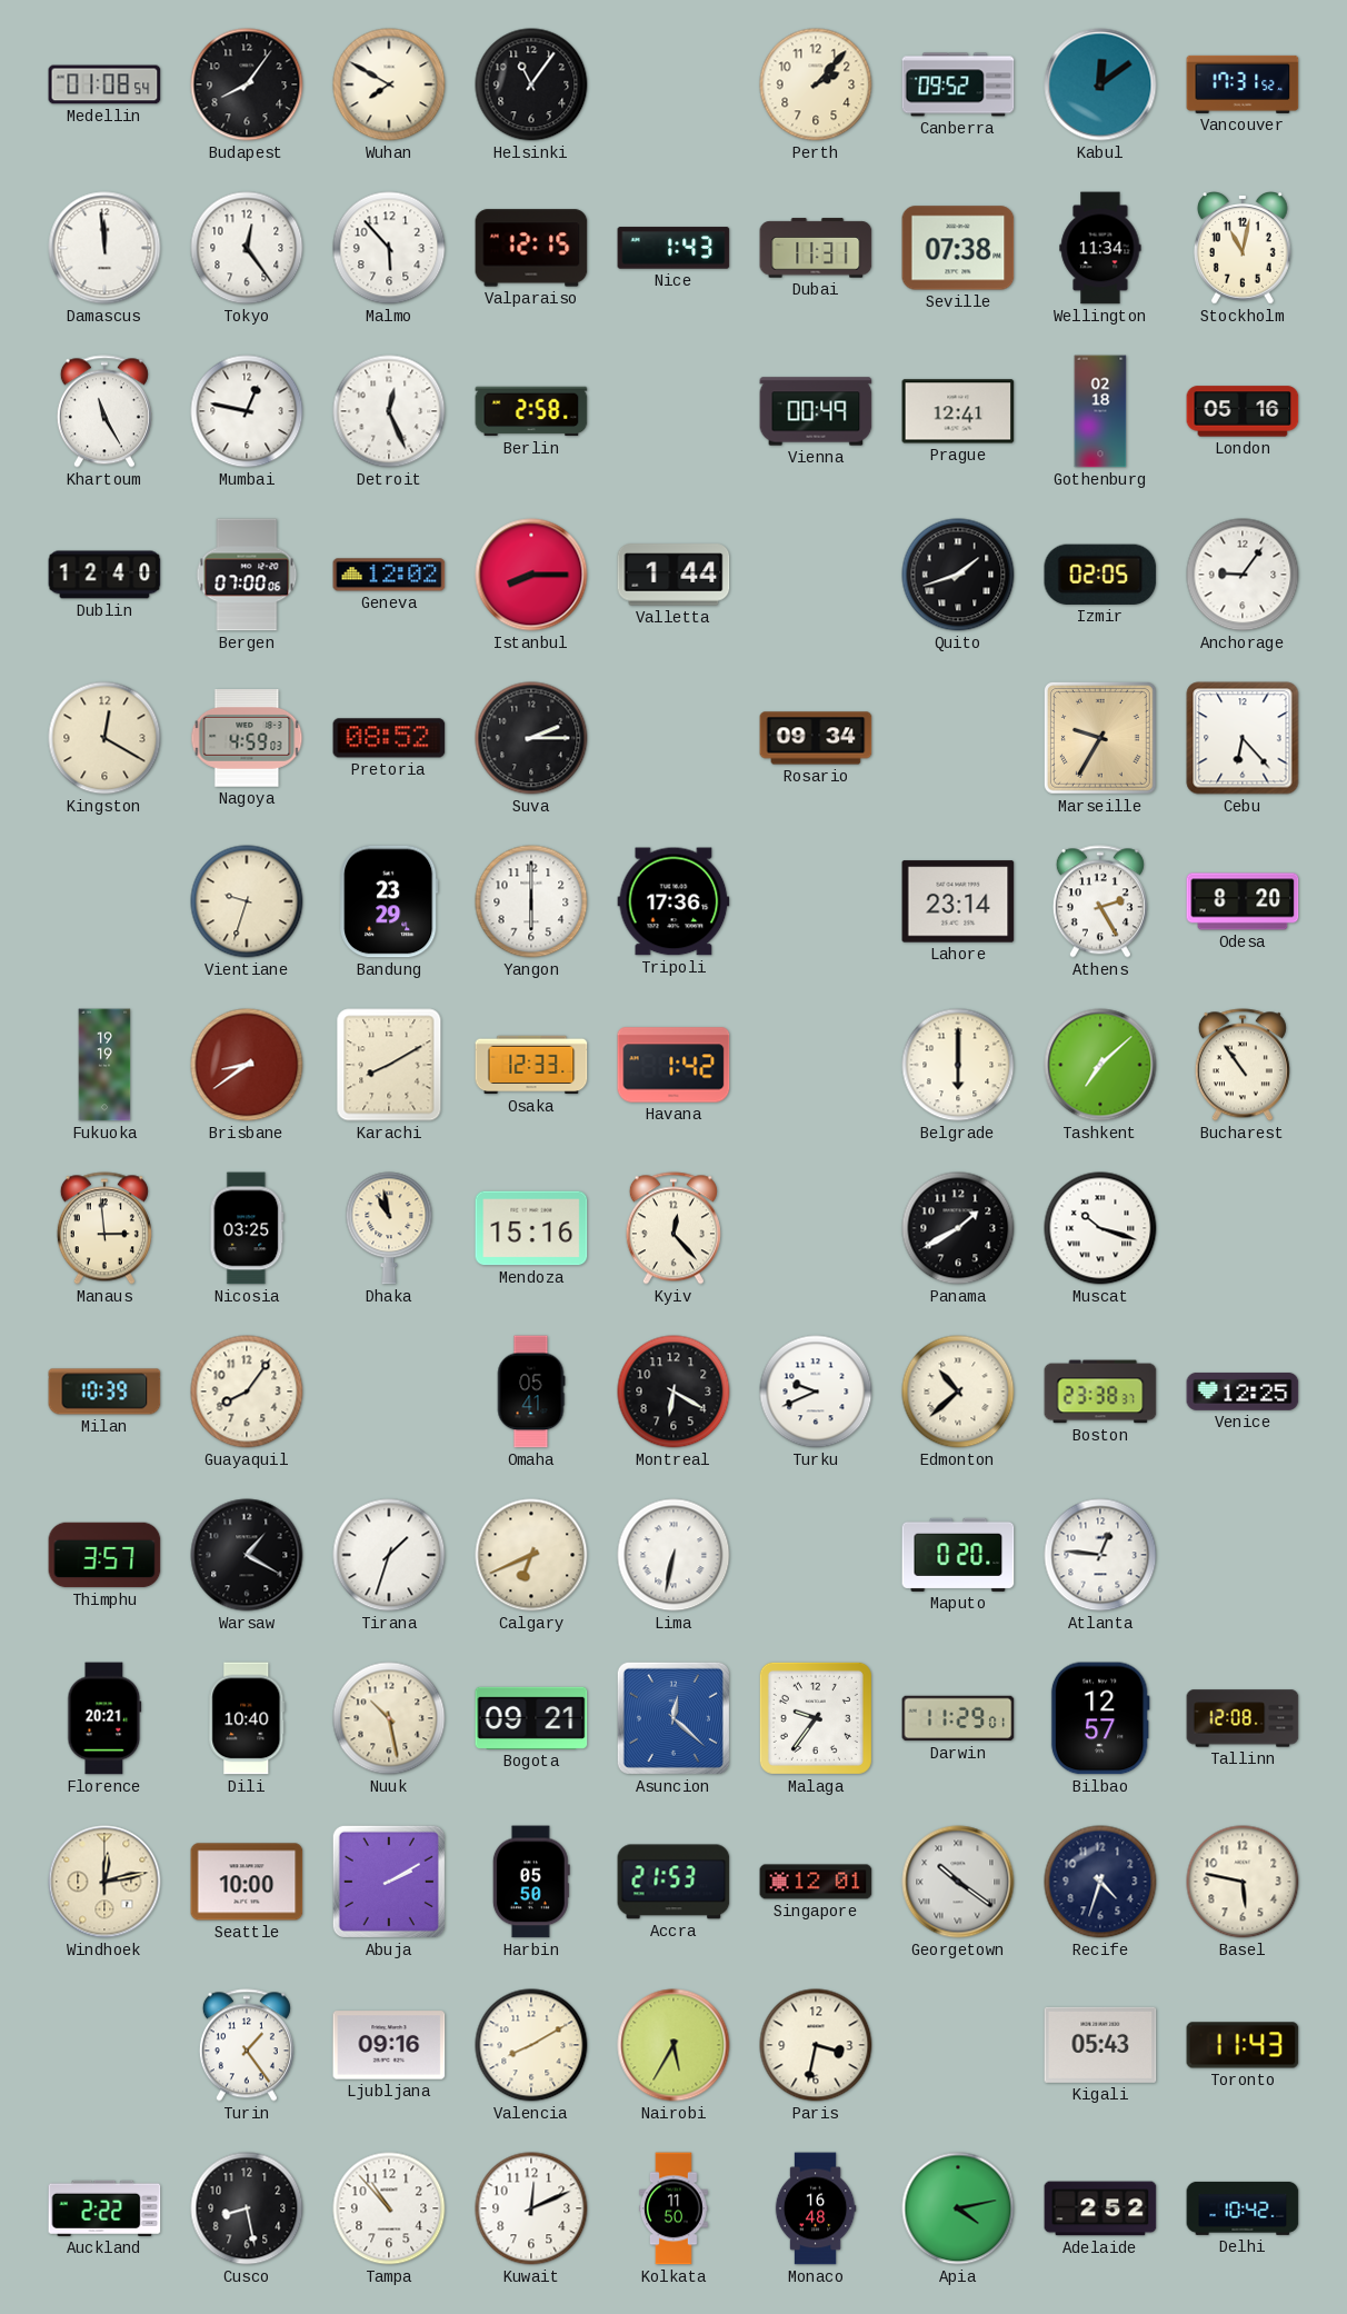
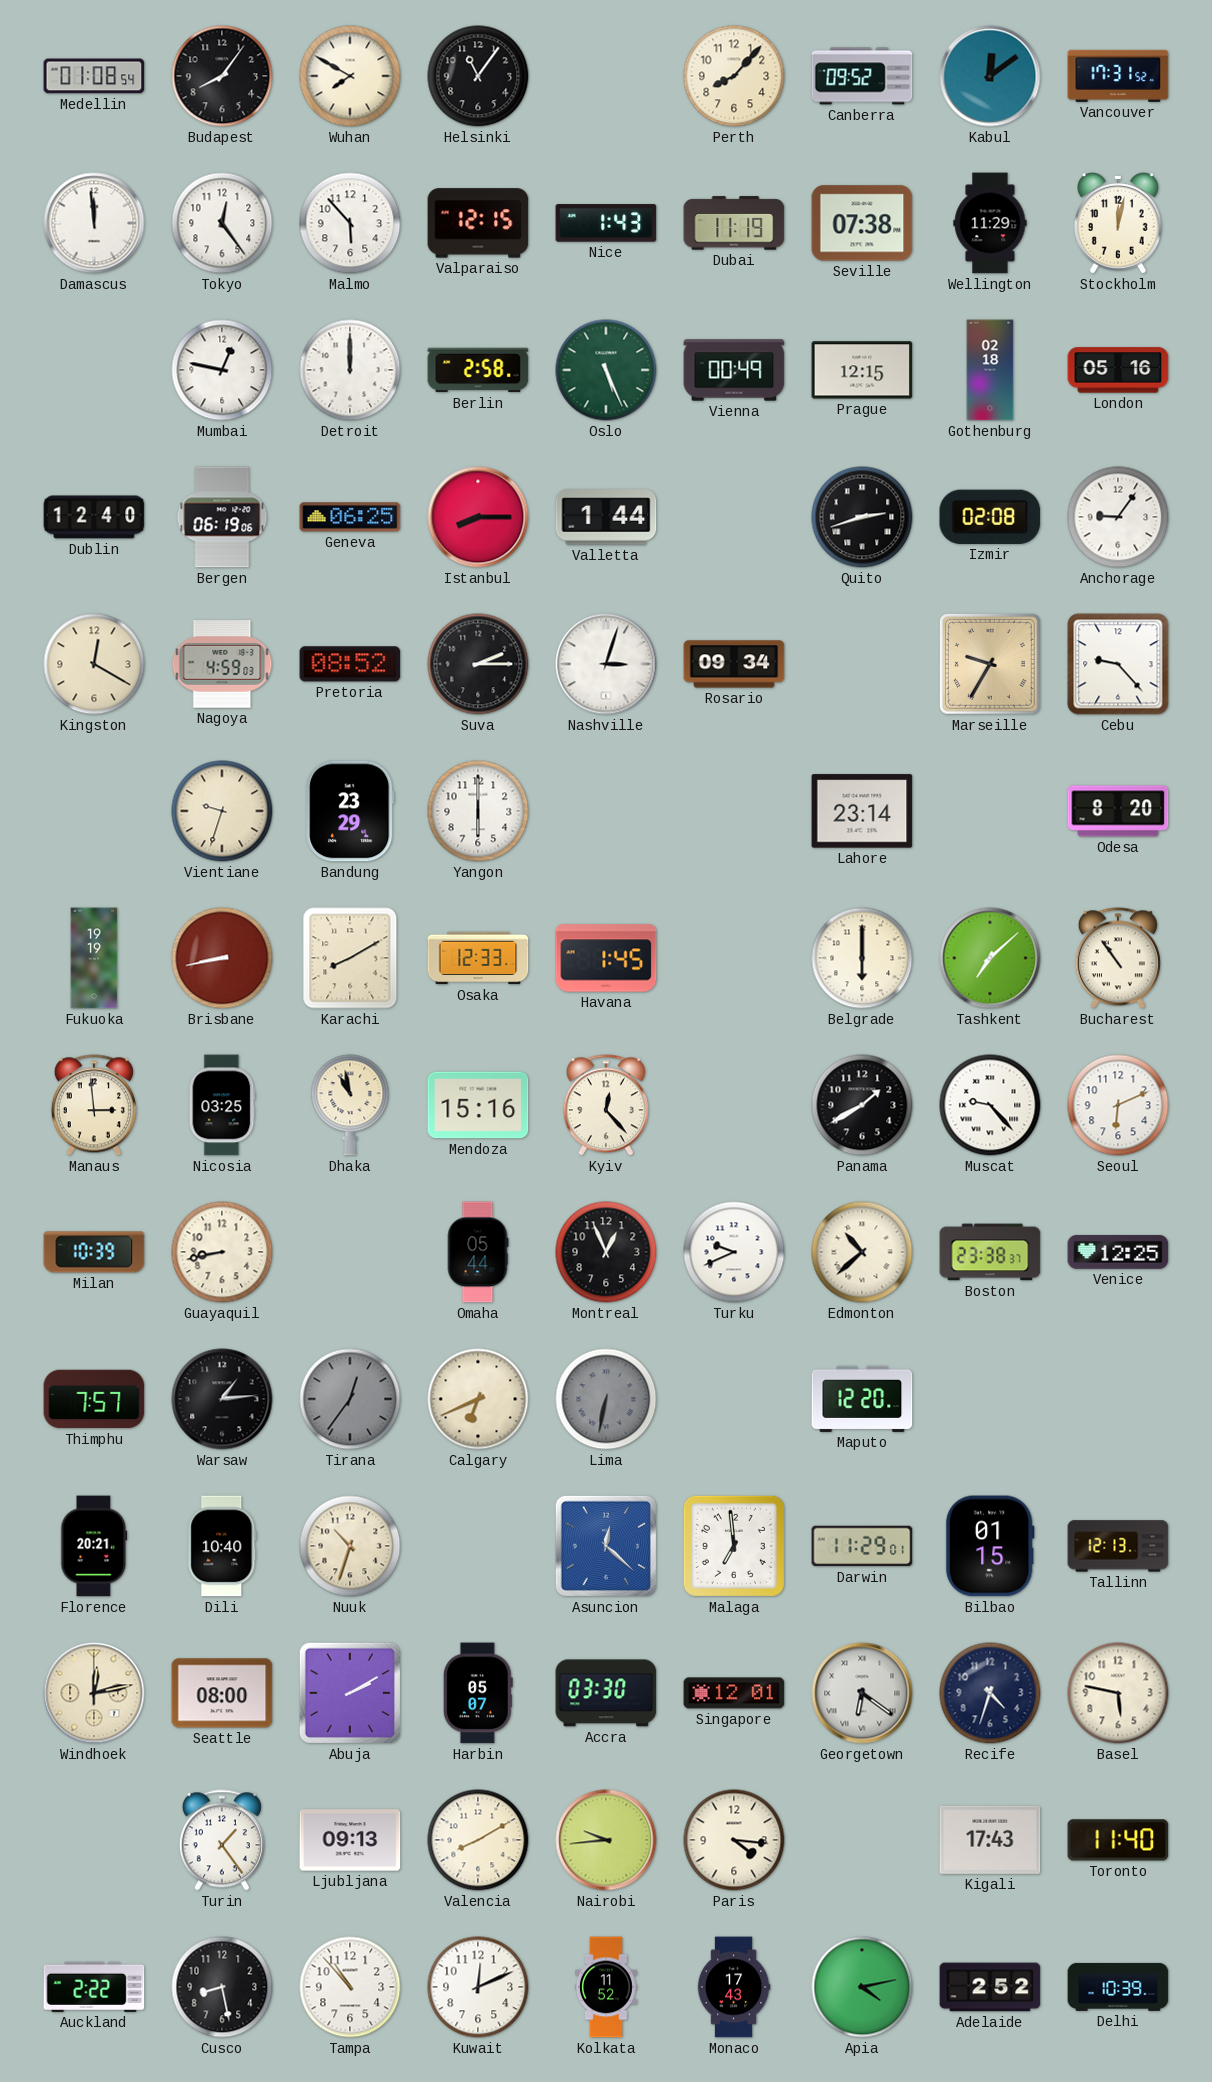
Perth: 2:07 -> 8:07
Dubai: 11:31 -> 11:19
Wellington: 11:34 -> 11:29
Stockholm: 11:02 -> 12:02
Khartoum: 11:25 -> none
Detroit: 12:26 -> 12:00
Oslo: none -> 5:26
Prague: 12:41 -> 12:15
Bergen: 07:00 -> 06:19
Geneva: 12:02 -> 06:25
Quito: 1:42 -> 2:42
Izmir: 02:05 -> 02:08
Nashville: none -> 3:03
Cebu: 6:23 -> 9:23
Tripoli: 17:36 -> none
Athens: 2:25 -> none
Brisbane: 8:39 -> 8:43
Havana: 1:42 -> 1:45
Muscat: 10:18 -> 9:23
Seoul: none -> 6:11
Guayaquil: 8:06 -> 8:43
Omaha: 05:41 -> 05:44
Montreal: 6:20 -> 12:56
Thimphu: 3:57 -> 7:57
Warsaw: 1:20 -> 1:14
Tirana: 1:33 -> 12:36
Tirana dial: white -> grey
Lima dial: white -> grey
Maputo: 0:20 -> 12:20
Atlanta: 12:46 -> none
Nuuk: 10:28 -> 10:33
Bogota: 09:21 -> none
Malaga: 9:36 -> 6:59
Bilbao: 12:57 -> 01:15
Tallinn: 12:08 -> 12:13
Seattle: 10:00 -> 08:00
Harbin: 05:50 -> 05:07
Accra: 21:53 -> 03:30
Georgetown: 10:21 -> 6:21
Ljubljana: 09:16 -> 09:13
Nairobi: 5:35 -> 9:44
Paris: 3:32 -> 4:16
Kigali: 05:43 -> 17:43
Toronto: 11:43 -> 11:40
Kolkata: 11:50 -> 11:52
Monaco: 16:48 -> 17:43
Delhi: 10:42 -> 10:39
